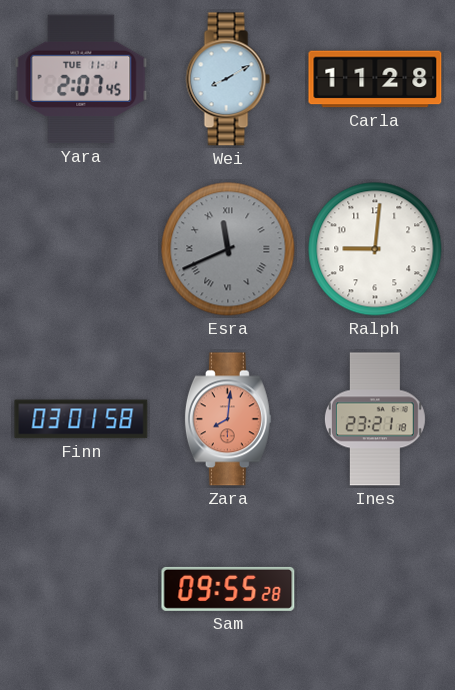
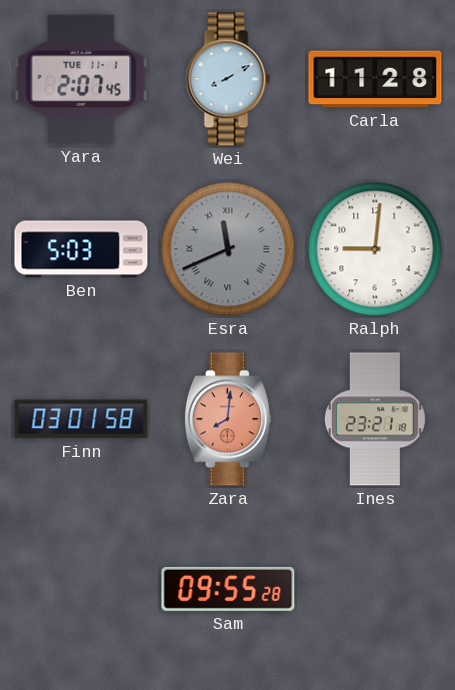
Ben: none -> 5:03
